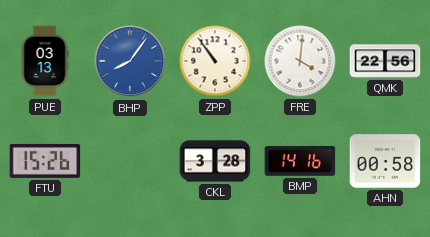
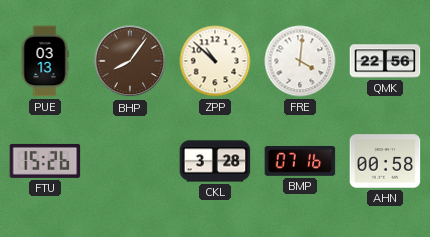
BHP dial: blue -> brown
ZPP: 10:54 -> 10:52
BMP: 14:16 -> 07:16
